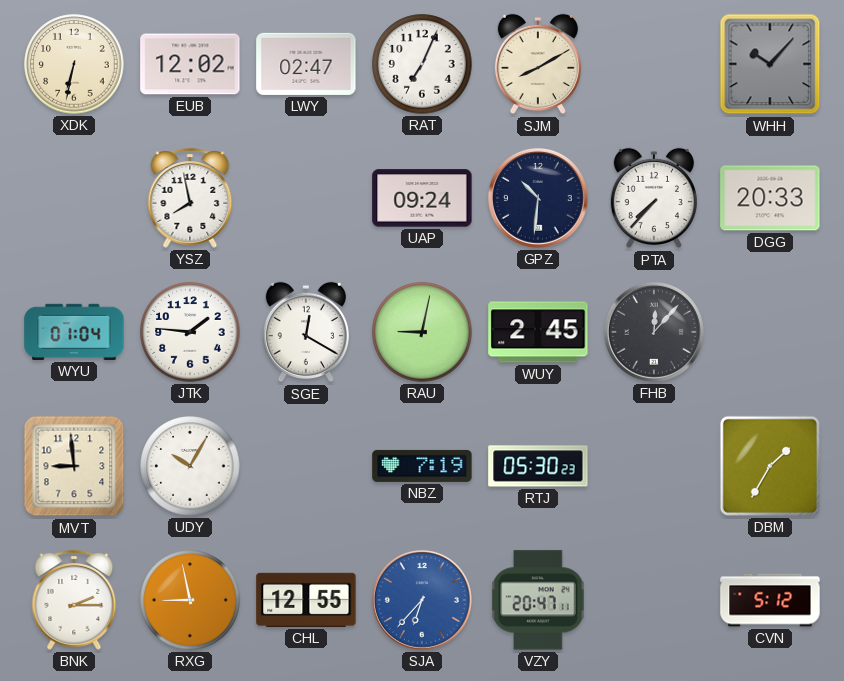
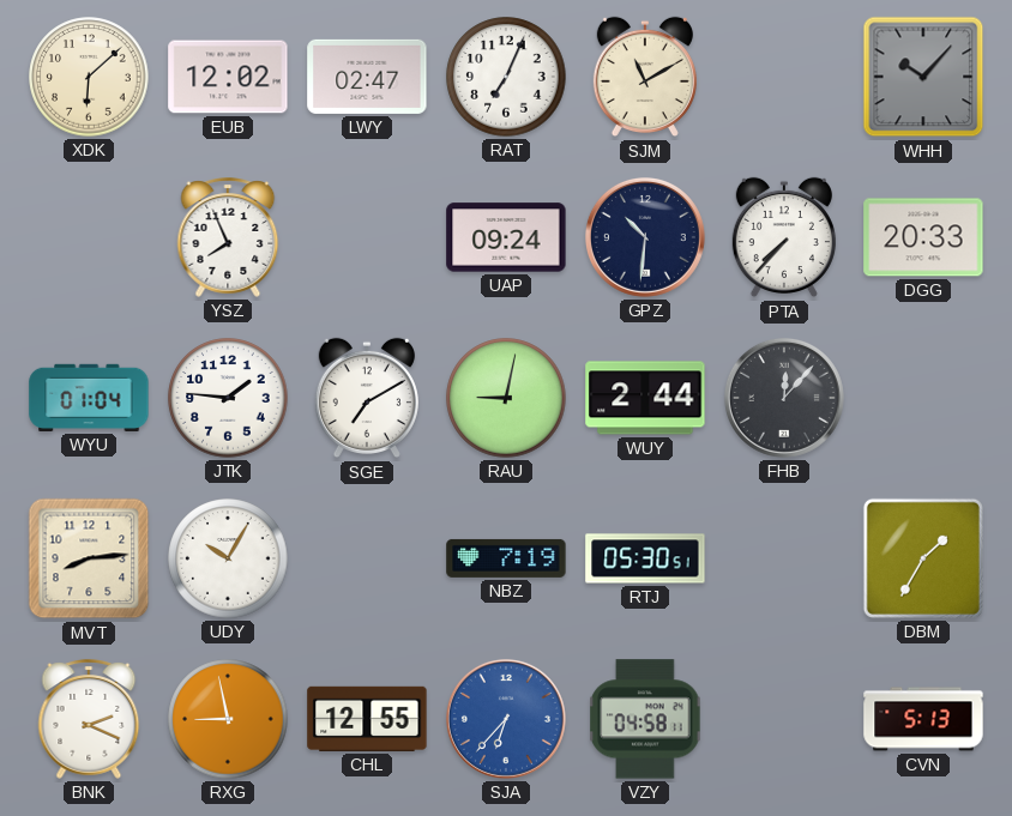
XDK: 6:32 -> 6:08
SJM: 8:10 -> 11:10
YSZ: 7:58 -> 7:56
SGE: 12:20 -> 7:10
WUY: 2:45 -> 2:44
MVT: 8:59 -> 8:14
RTJ: 05:30:23 -> 05:30:51
BNK: 2:15 -> 2:19
VZY: 20:47 -> 04:58
CVN: 5:12 -> 5:13
